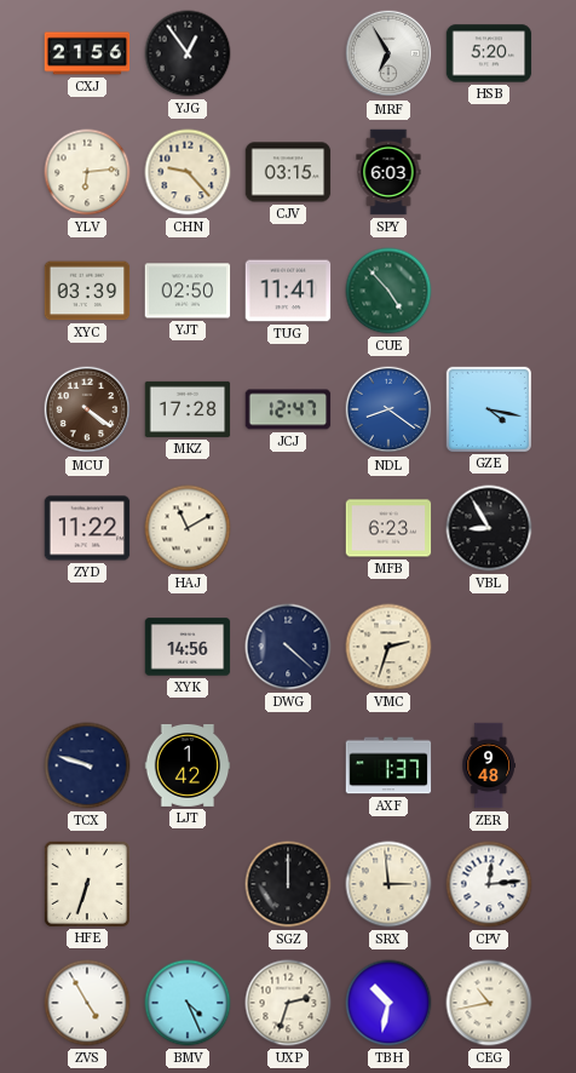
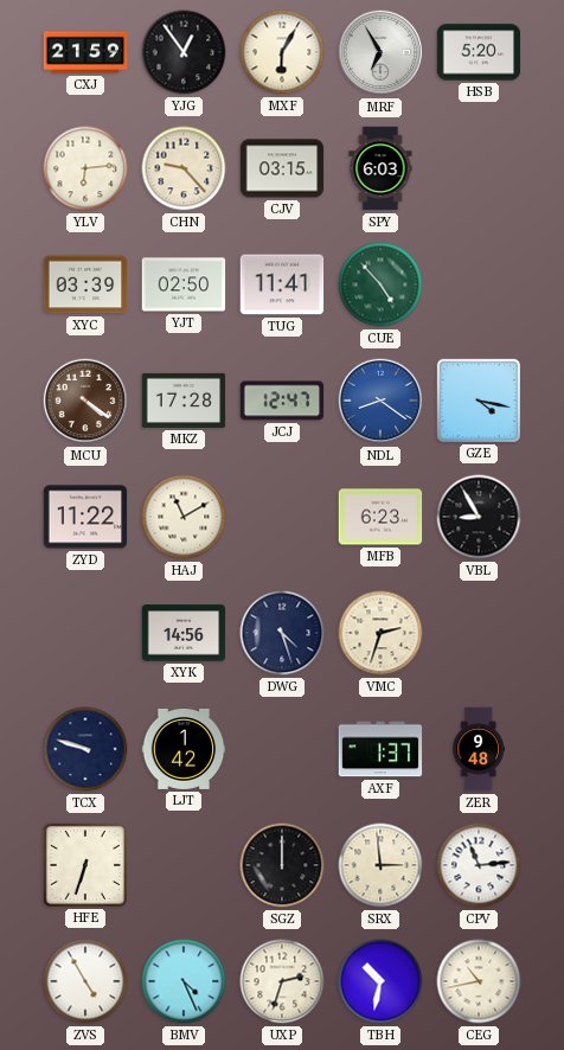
CXJ: 21:56 -> 21:59
MXF: none -> 6:05
DWG: 4:22 -> 4:27
CPV: 12:14 -> 11:14
